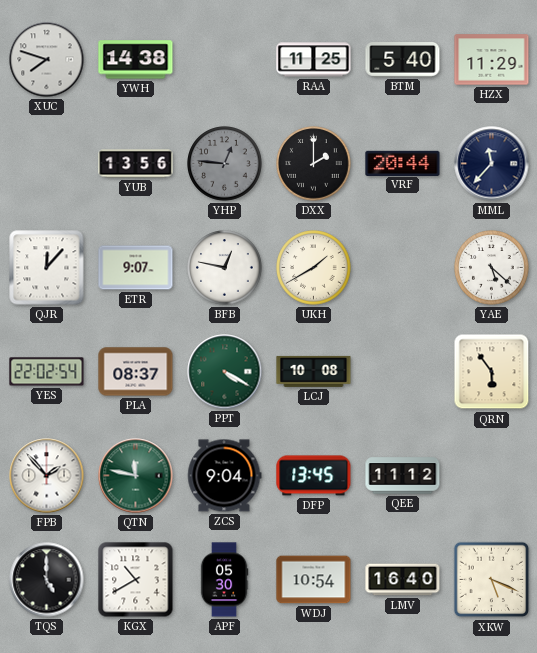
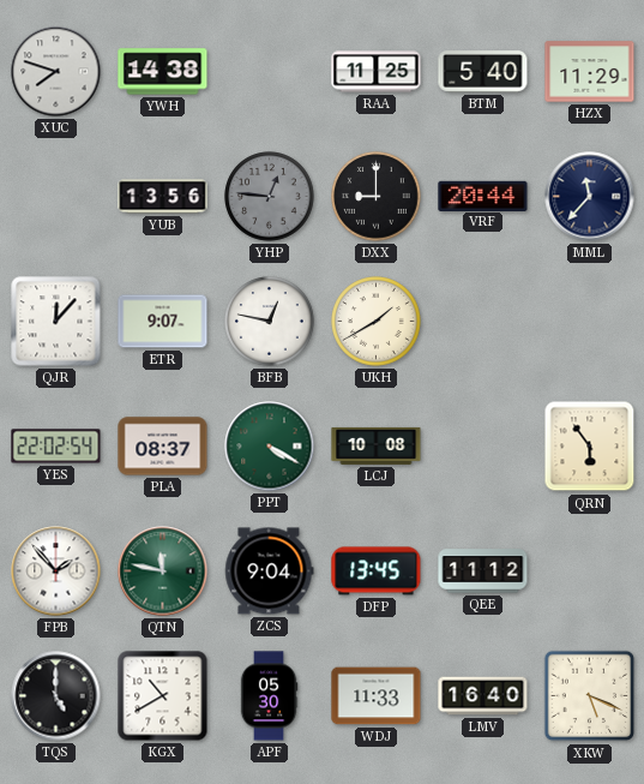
DXX: 2:00 -> 9:00
YAE: 5:22 -> none
WDJ: 10:54 -> 11:33
